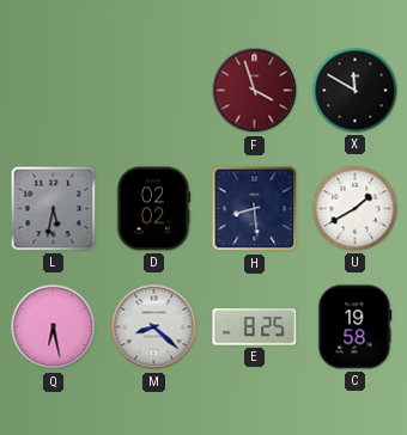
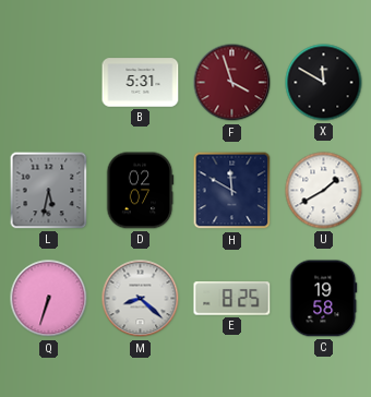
B: none -> 5:31
D: 02:02 -> 02:07
H: 8:29 -> 11:50
Q: 6:28 -> 6:33
